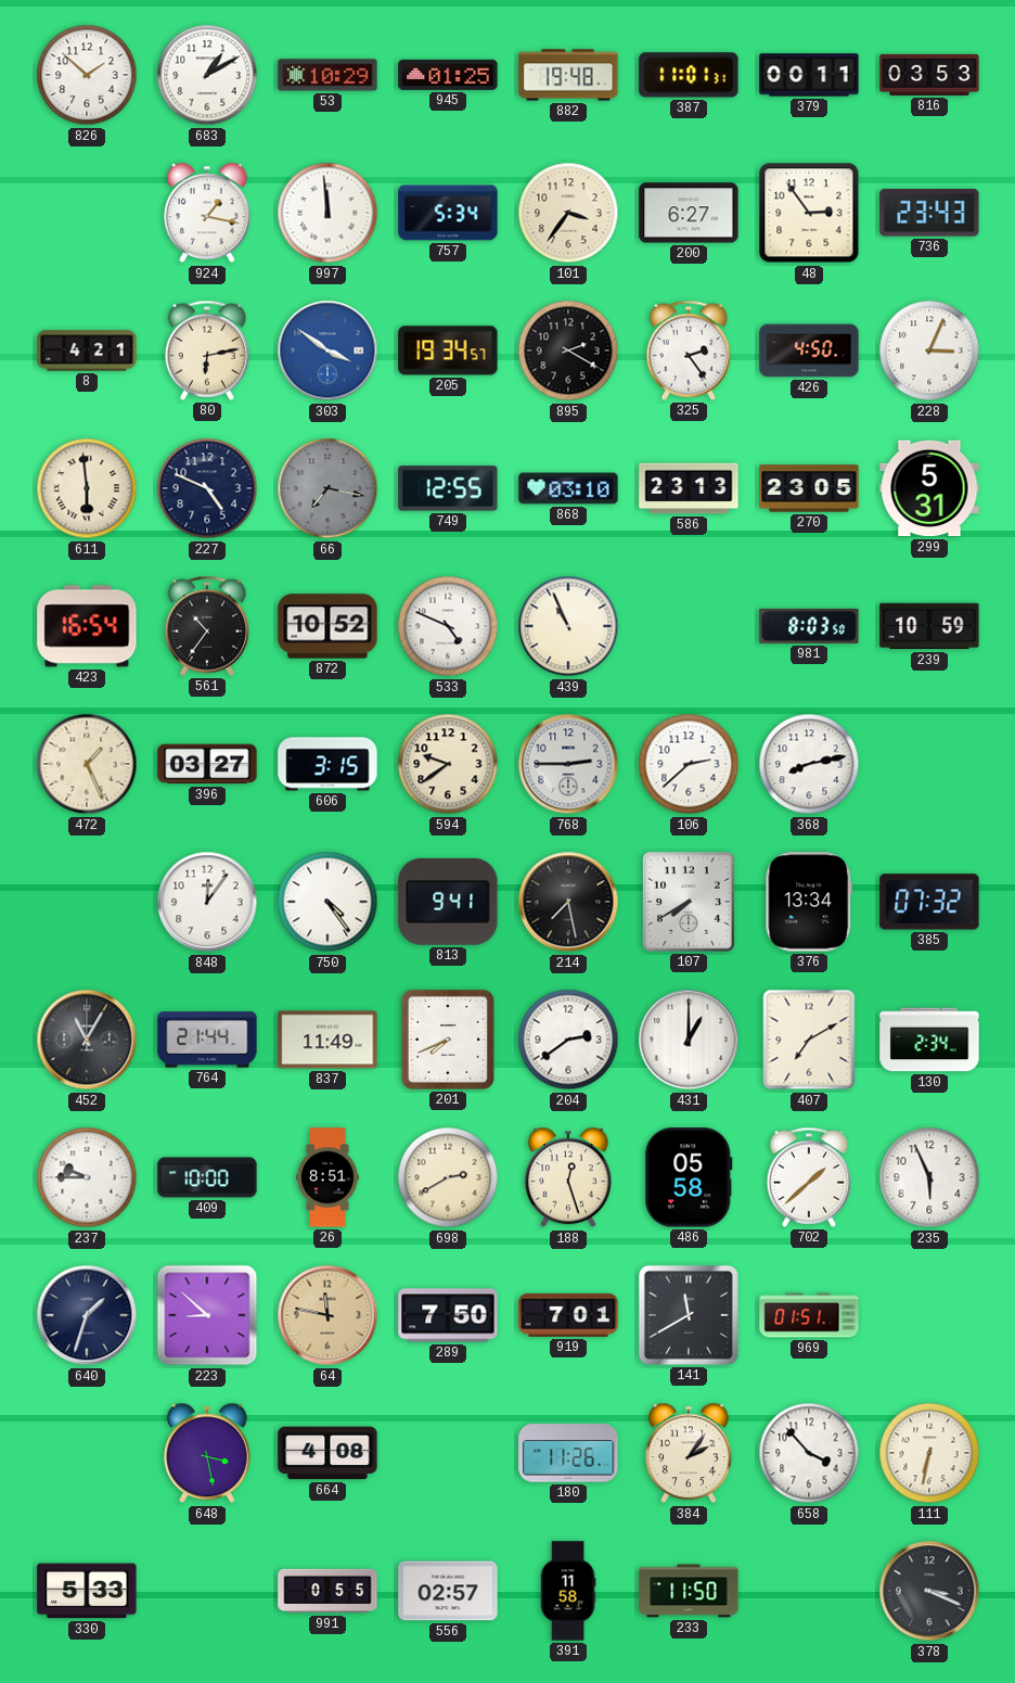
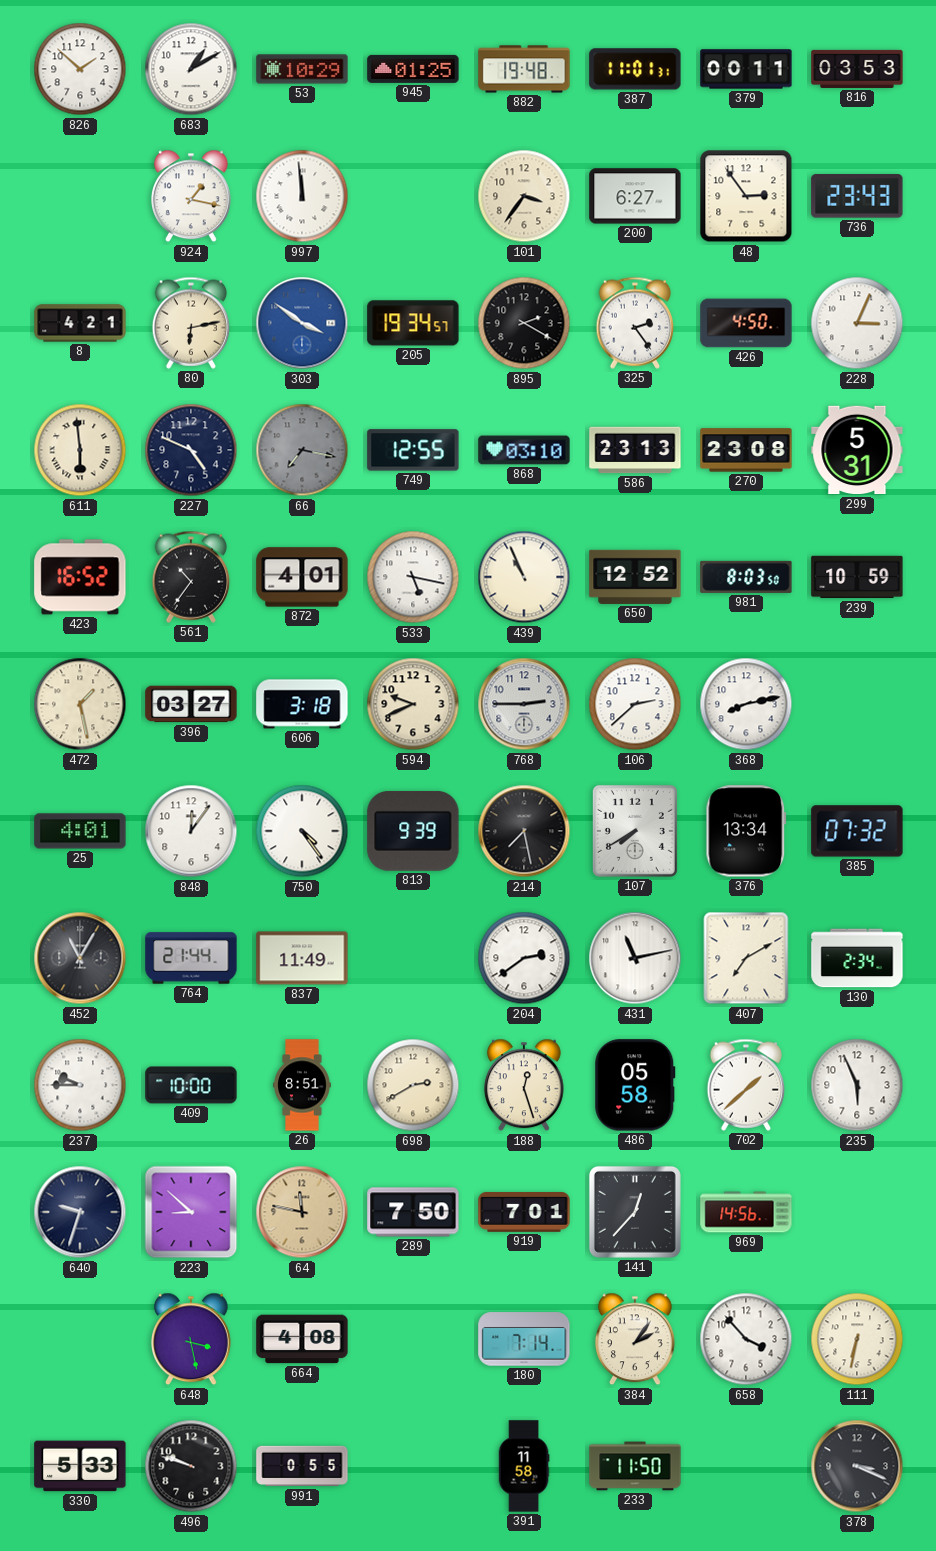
757: 5:34 -> none
270: 23:05 -> 23:08
423: 16:54 -> 16:52
872: 10:52 -> 4:01
533: 4:49 -> 5:17
650: none -> 12:52
472: 1:26 -> 1:28
606: 3:15 -> 3:18
594: 9:39 -> 9:41
25: none -> 4:01
813: 9:41 -> 9:39
201: 7:41 -> none
431: 1:00 -> 11:13
640: 1:33 -> 9:33
141: 11:40 -> 12:37
969: 01:51 -> 14:56
180: 11:26 -> 7:14
496: none -> 9:48
556: 02:57 -> none
